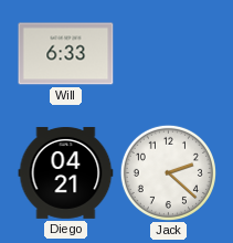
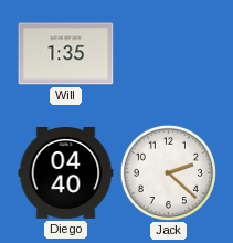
Will: 6:33 -> 1:35
Diego: 04:21 -> 04:40
